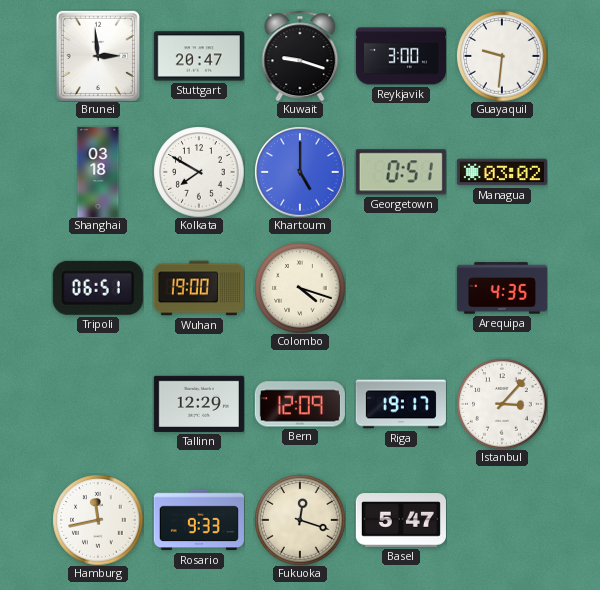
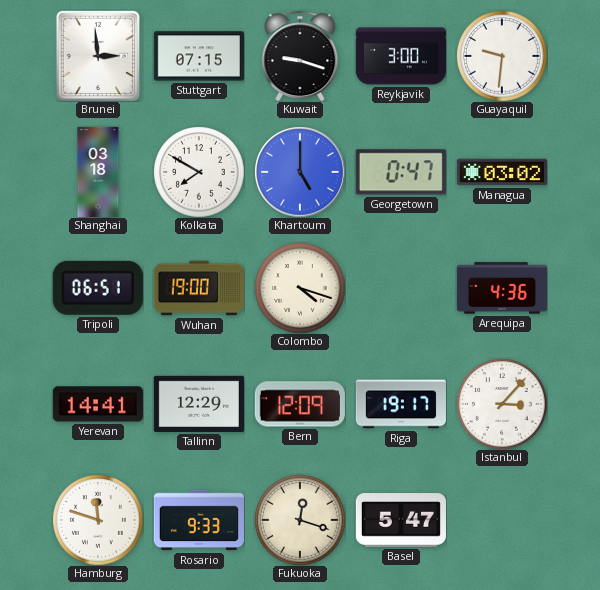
Stuttgart: 20:47 -> 07:15
Georgetown: 0:51 -> 0:47
Arequipa: 4:35 -> 4:36
Yerevan: none -> 14:41
Hamburg: 11:43 -> 11:48
